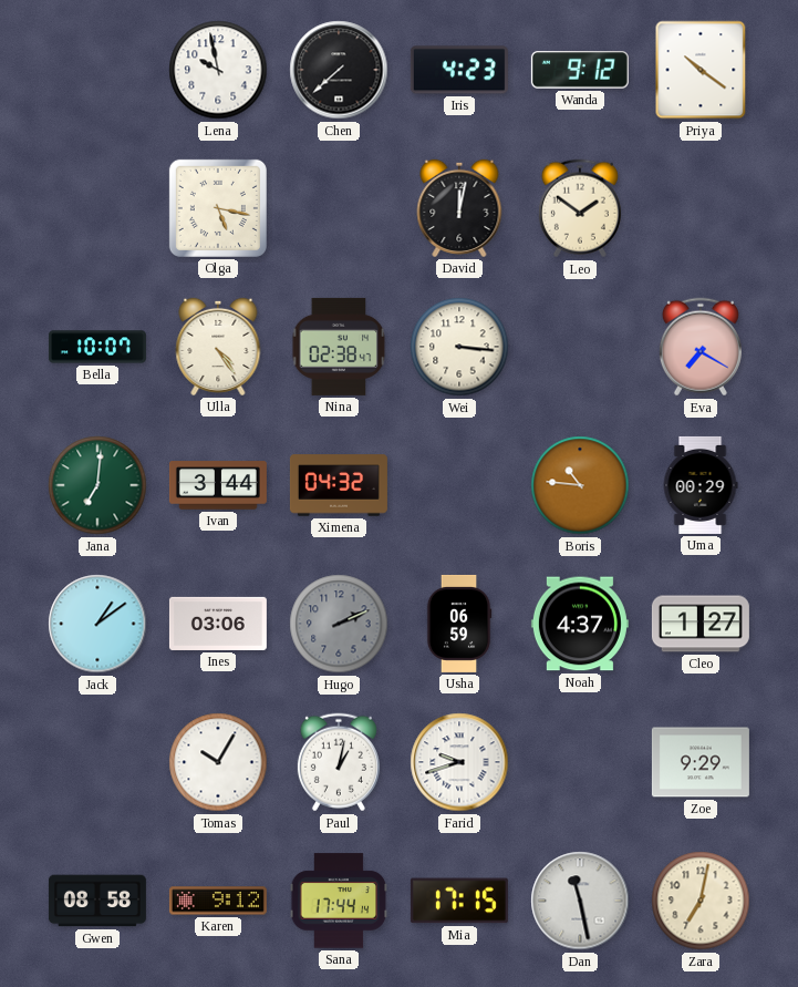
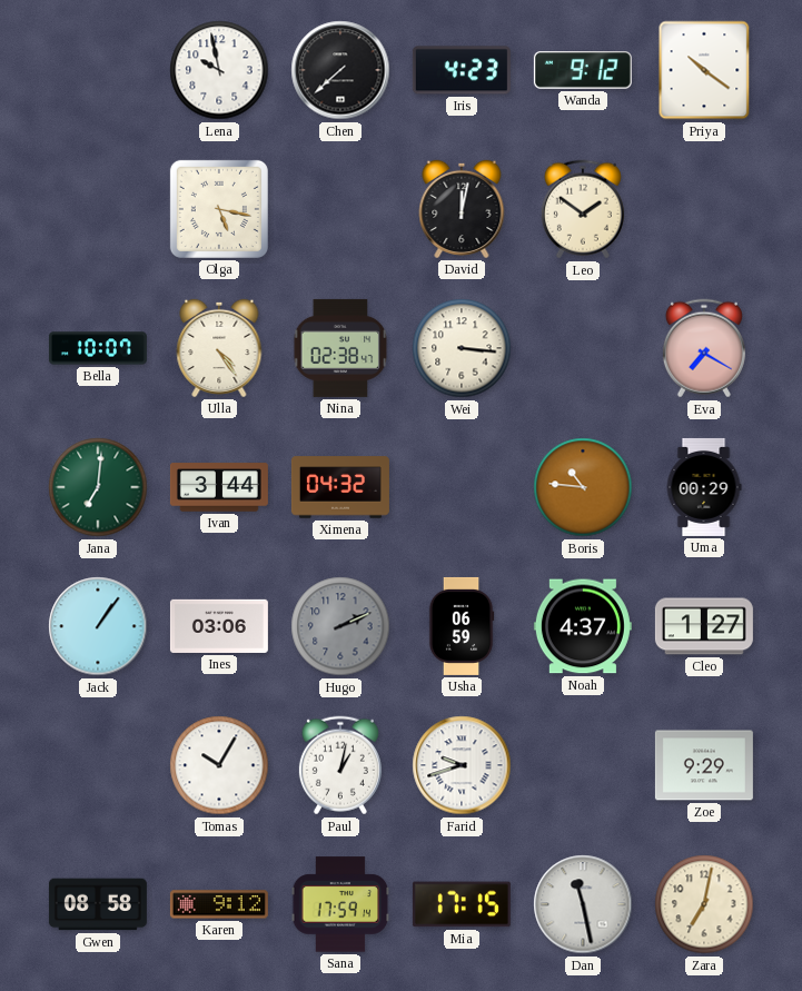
Jack: 1:09 -> 1:06
Sana: 17:44 -> 17:59
